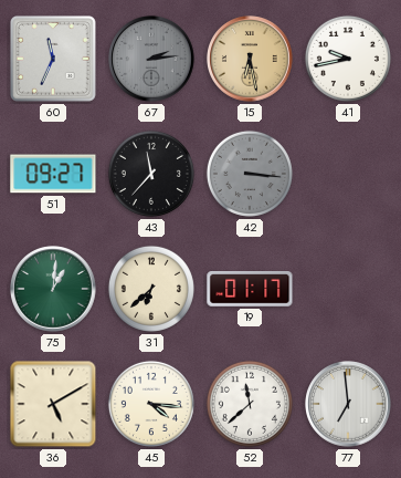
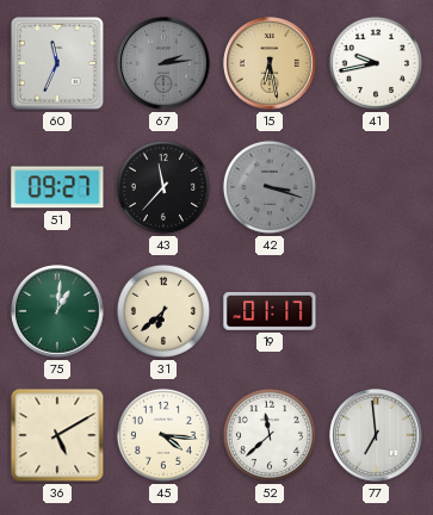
42: 3:16 -> 3:18
